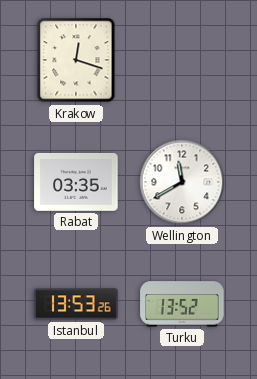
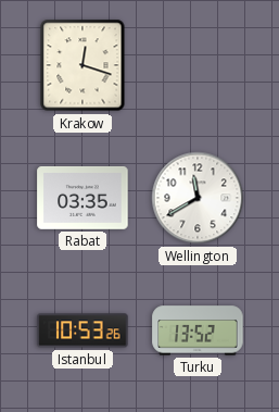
Istanbul: 13:53 -> 10:53
